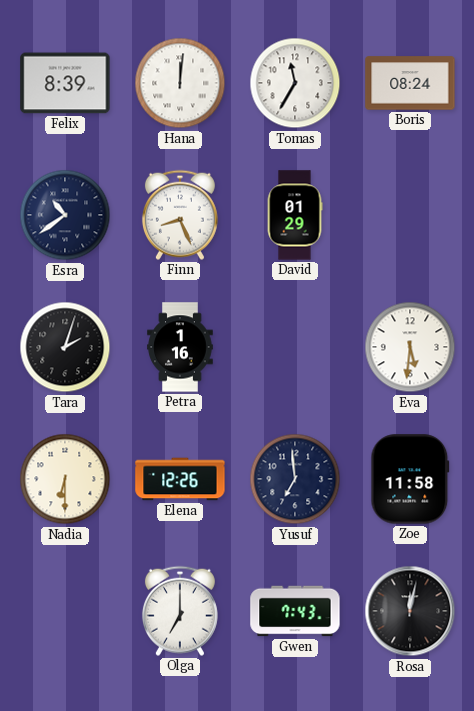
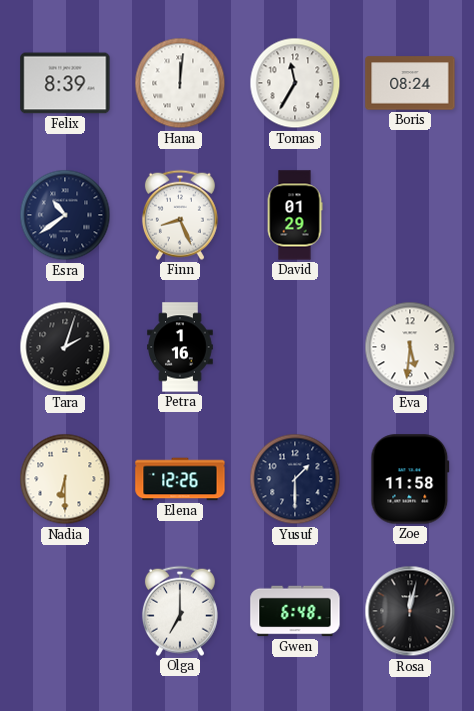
Yusuf: 6:59 -> 1:30
Gwen: 7:43 -> 6:48
